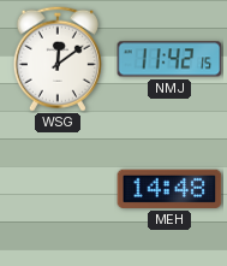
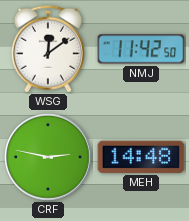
NMJ: 11:42:15 -> 11:42:50
CRF: none -> 2:47
